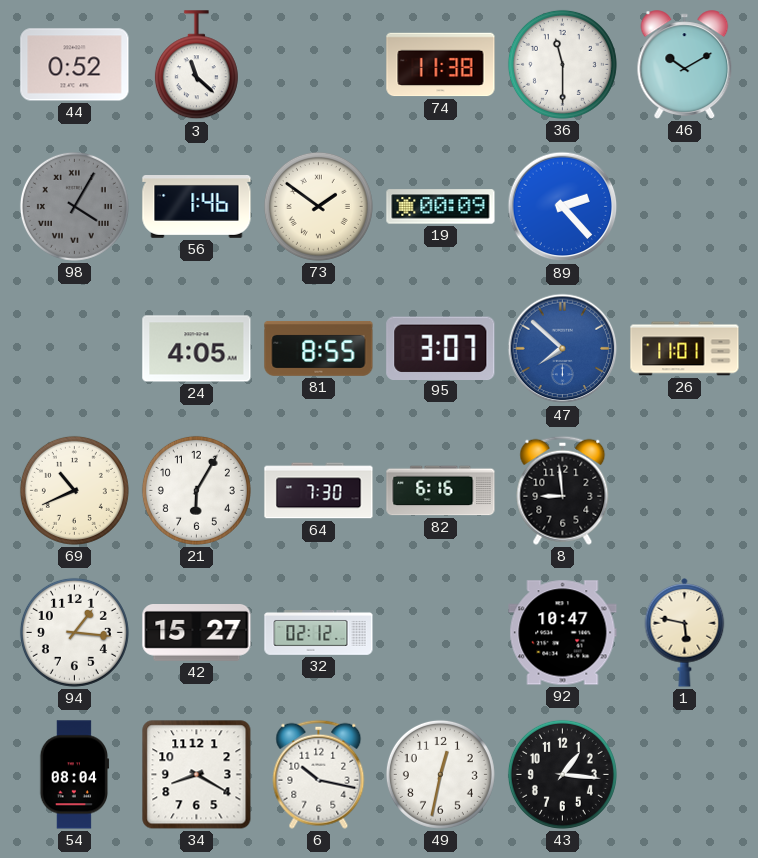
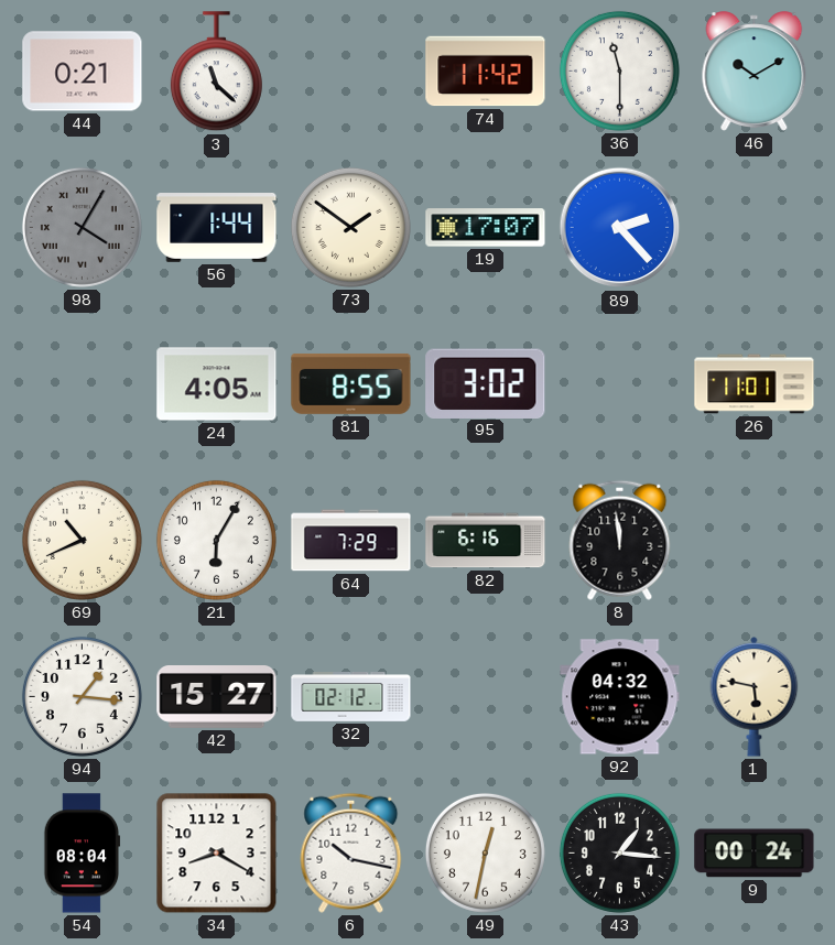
44: 0:52 -> 0:21
74: 11:38 -> 11:42
56: 1:46 -> 1:44
19: 00:09 -> 17:07
95: 3:07 -> 3:02
47: 7:52 -> none
64: 7:30 -> 7:29
8: 8:59 -> 11:59
92: 10:47 -> 04:32
9: none -> 00:24
